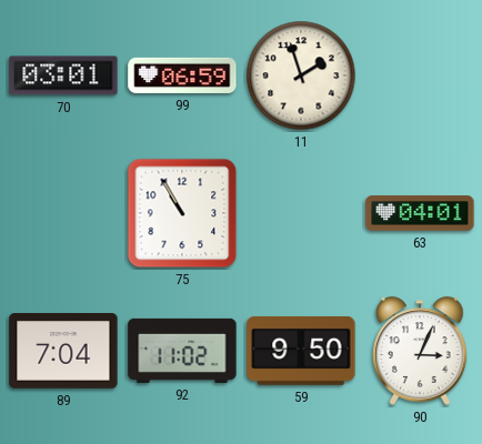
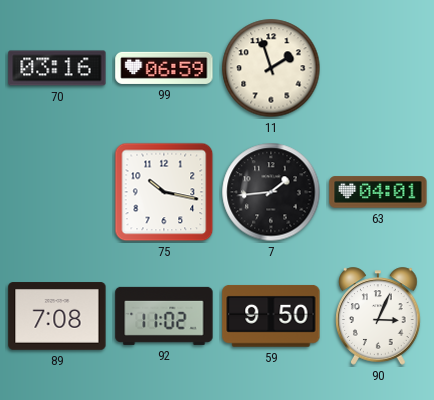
70: 03:01 -> 03:16
75: 10:55 -> 10:17
7: none -> 1:44
89: 7:04 -> 7:08
